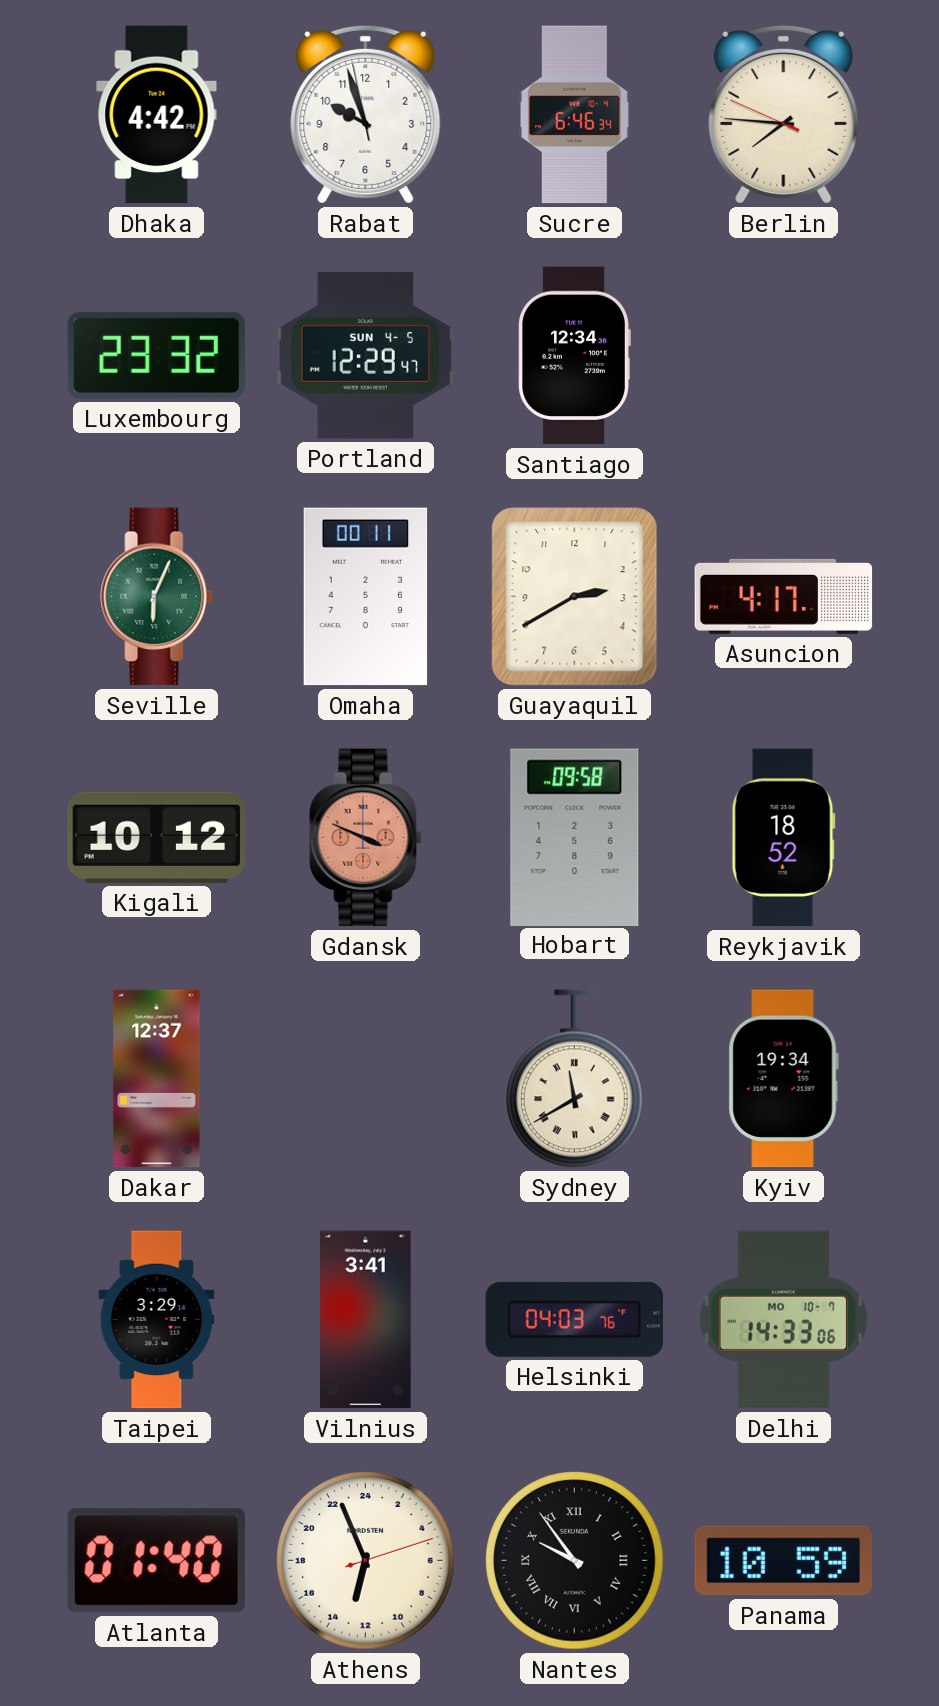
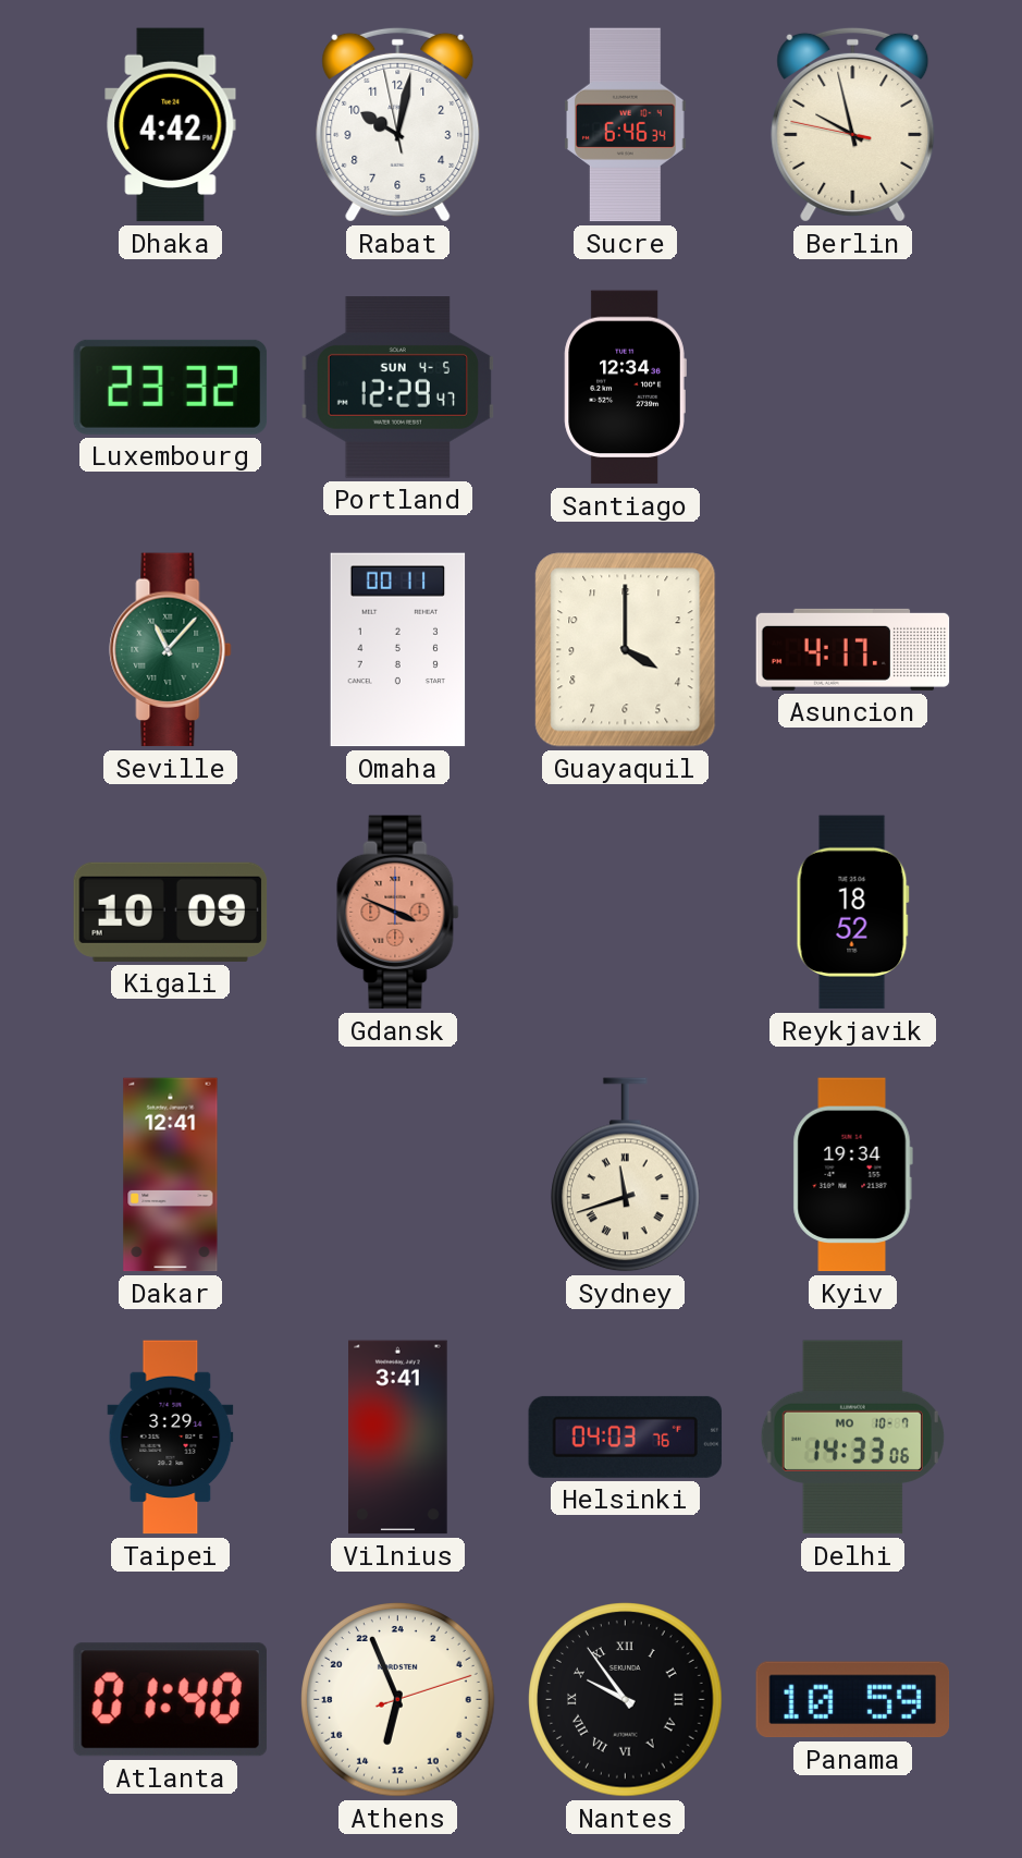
Rabat: 9:56 -> 10:01
Berlin: 7:45 -> 9:57
Seville: 6:04 -> 11:07
Guayaquil: 2:40 -> 4:00
Kigali: 10:12 -> 10:09
Hobart: 09:58 -> none
Dakar: 12:37 -> 12:41
Sydney: 11:40 -> 11:42
